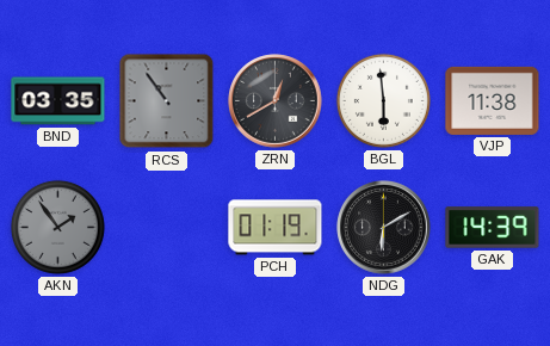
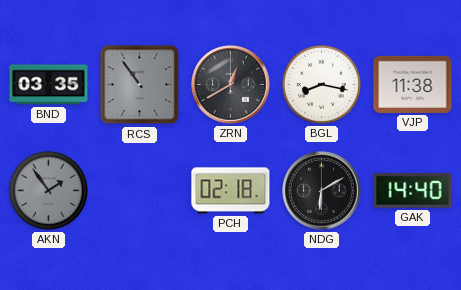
BGL: 5:59 -> 8:17
PCH: 01:19 -> 02:18
GAK: 14:39 -> 14:40
